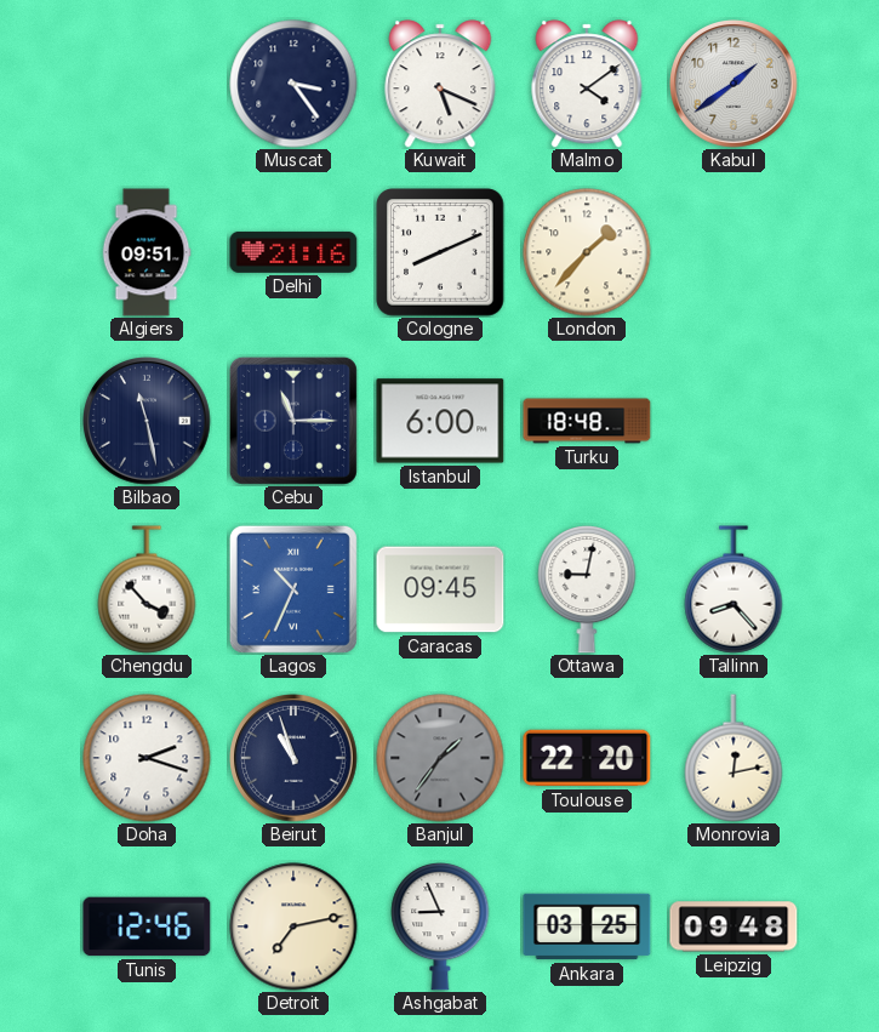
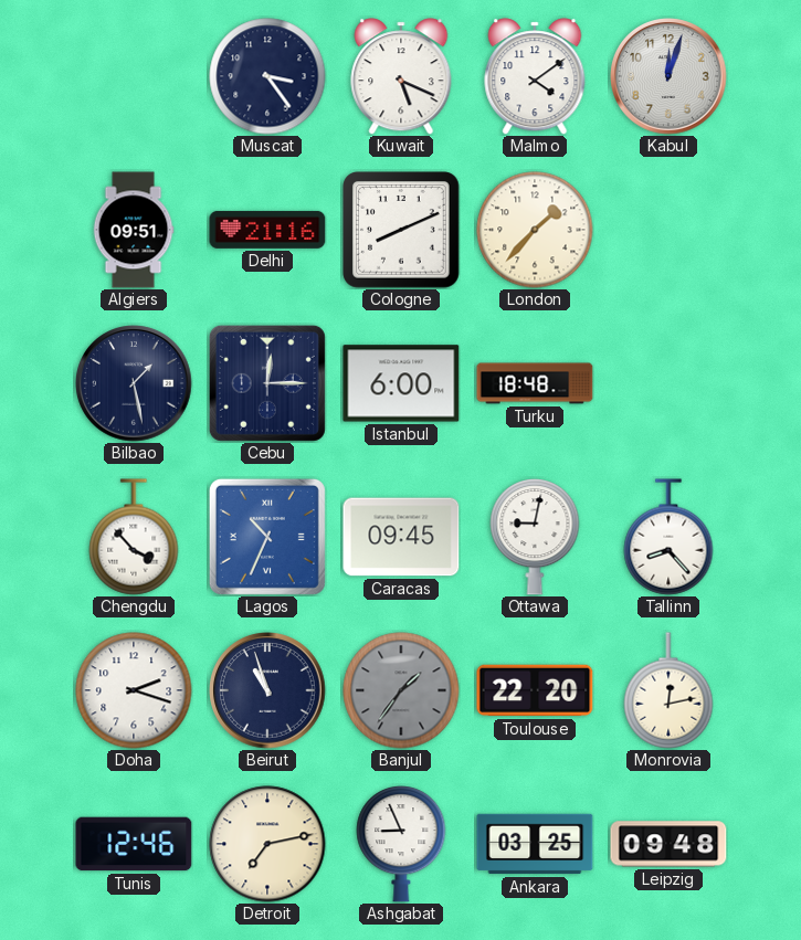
Kabul: 1:39 -> 12:03
Bilbao: 11:28 -> 1:28
Cebu: 11:15 -> 12:15
